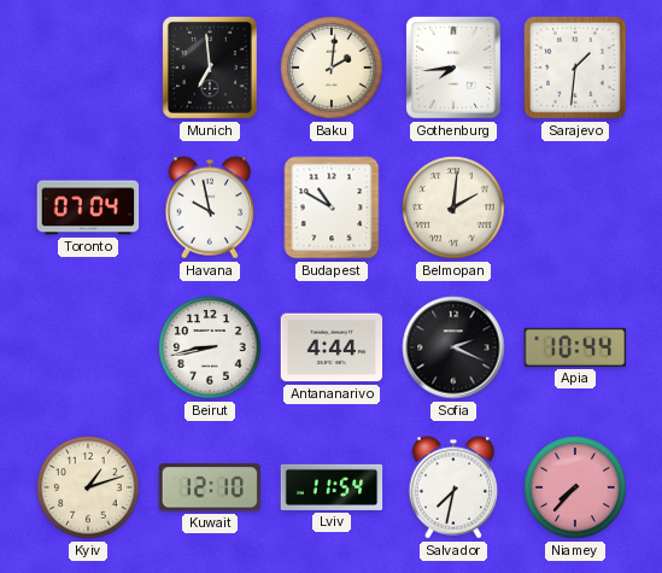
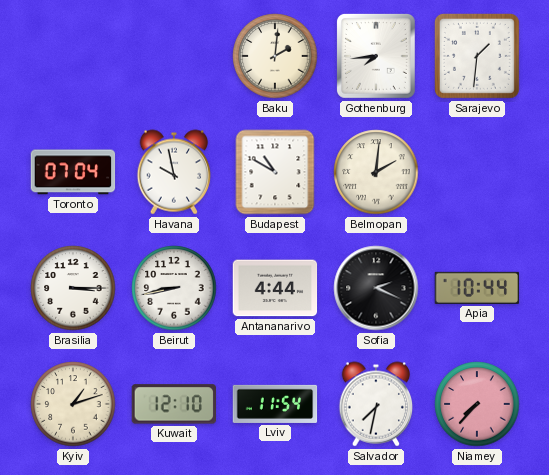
Munich: 6:59 -> none
Brasilia: none -> 3:15
